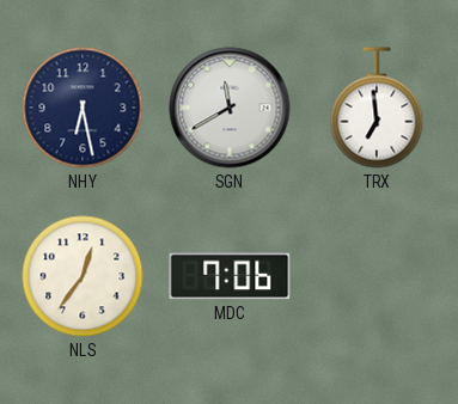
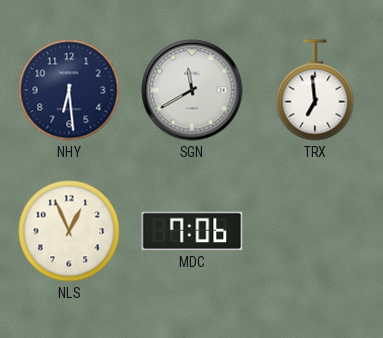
NHY: 6:28 -> 6:29
NLS: 12:36 -> 12:56
